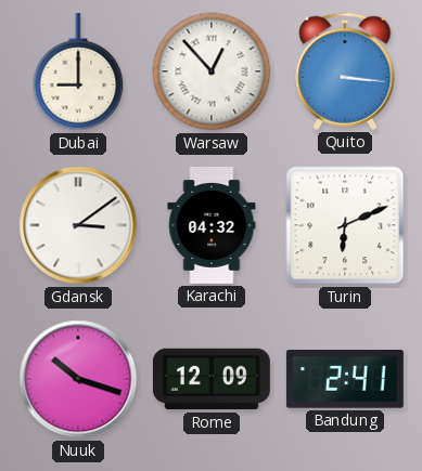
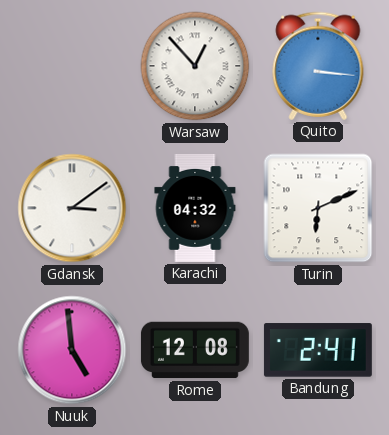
Dubai: 9:00 -> none
Nuuk: 10:18 -> 4:59
Rome: 12:09 -> 12:08
